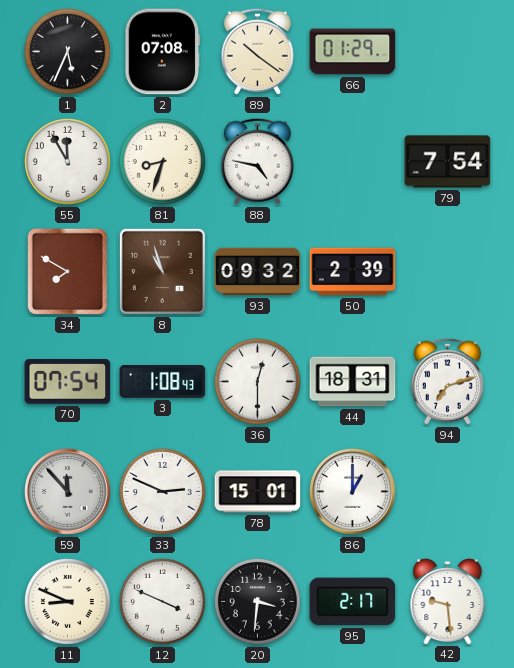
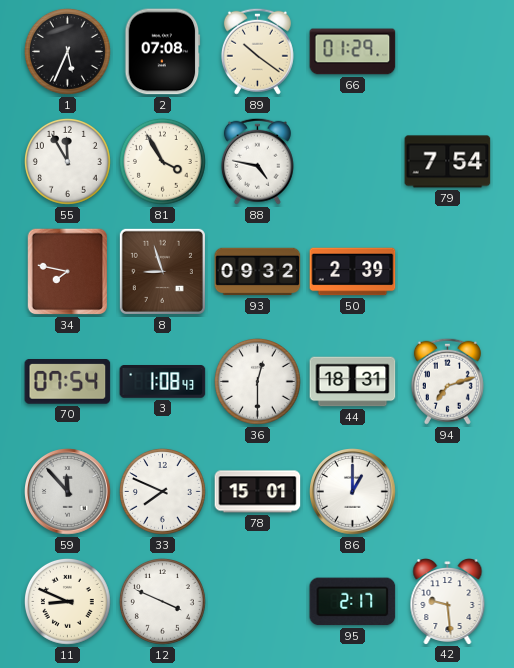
81: 8:33 -> 3:55
34: 7:50 -> 7:47
8: 10:57 -> 8:57
33: 2:49 -> 7:49
20: 3:31 -> none
